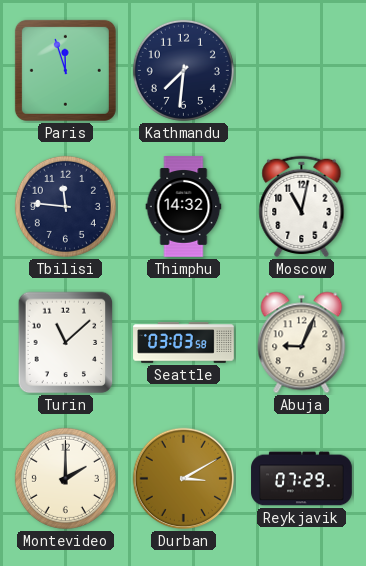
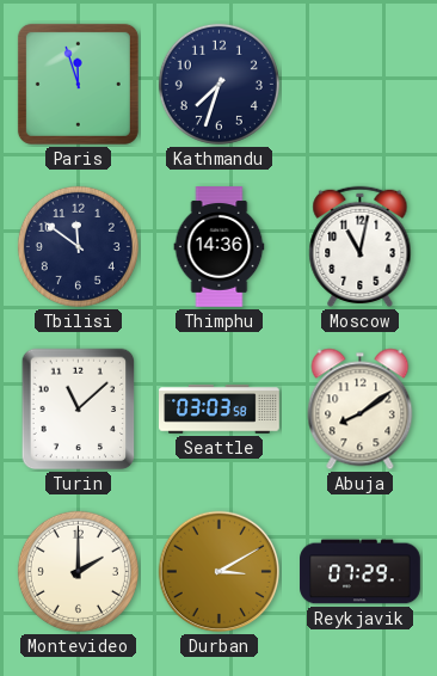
Kathmandu: 7:31 -> 7:33
Tbilisi: 11:46 -> 11:51
Thimphu: 14:32 -> 14:36
Abuja: 9:04 -> 8:09
